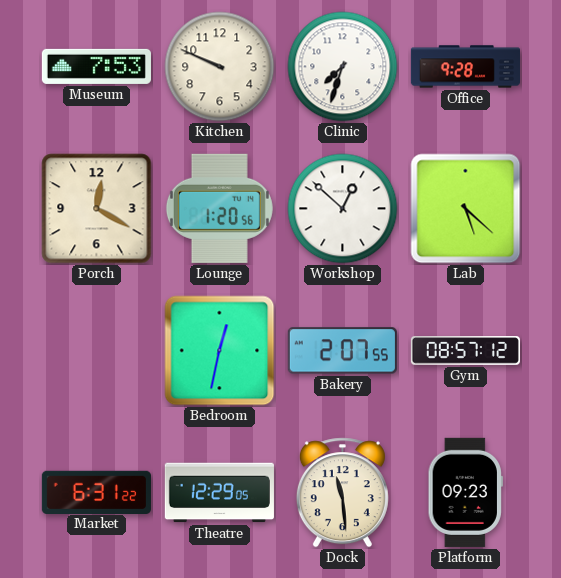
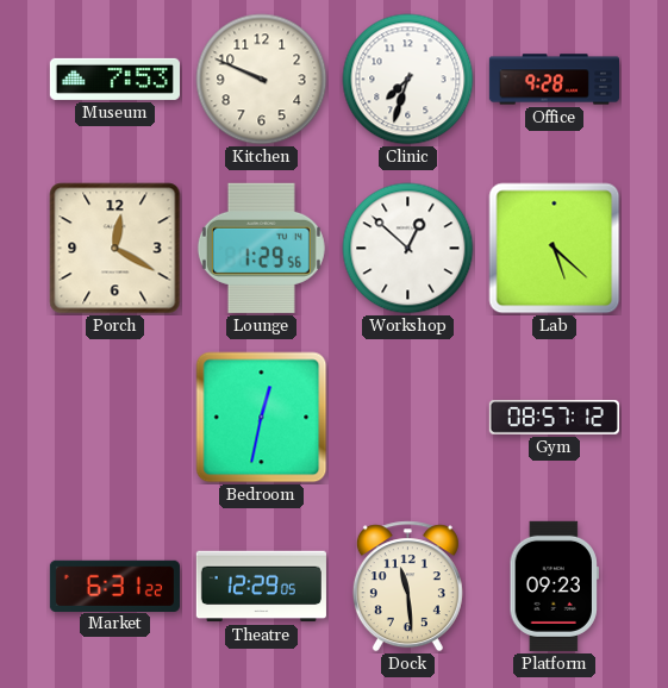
Lounge: 1:20 -> 1:29
Bakery: 2:07 -> none
